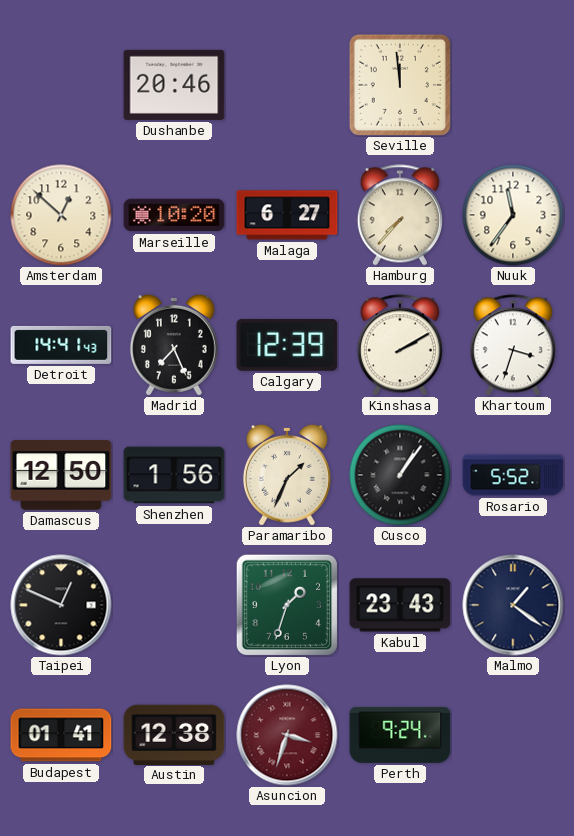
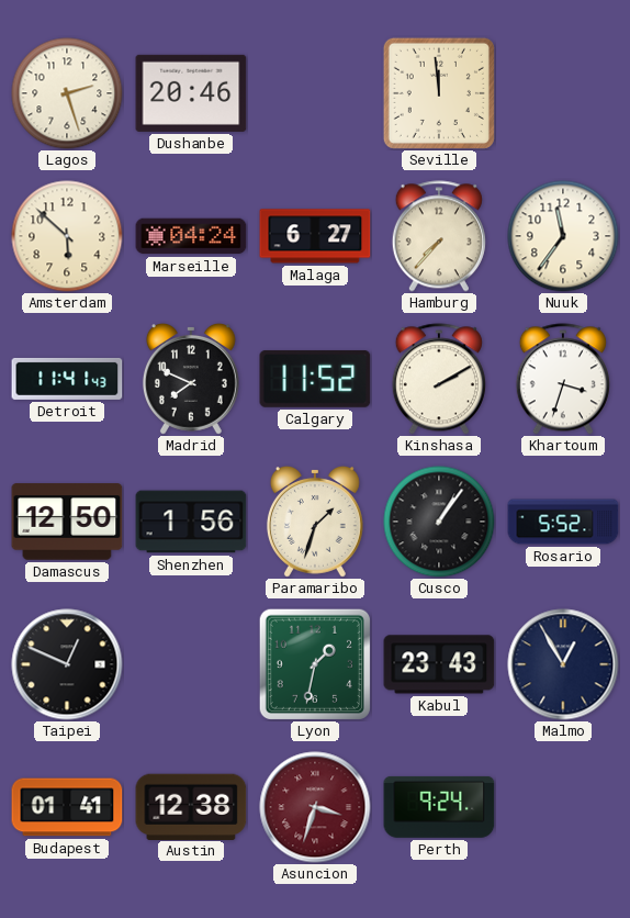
Lagos: none -> 2:27
Amsterdam: 12:52 -> 5:52
Marseille: 10:20 -> 04:24
Detroit: 14:41 -> 11:41
Madrid: 7:26 -> 7:49
Calgary: 12:39 -> 11:52
Paramaribo: 1:34 -> 1:33
Lyon: 1:33 -> 1:32
Malmo: 1:21 -> 12:55
